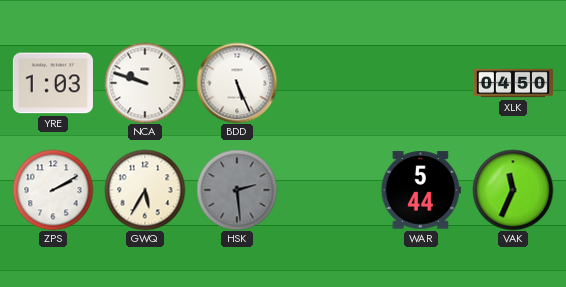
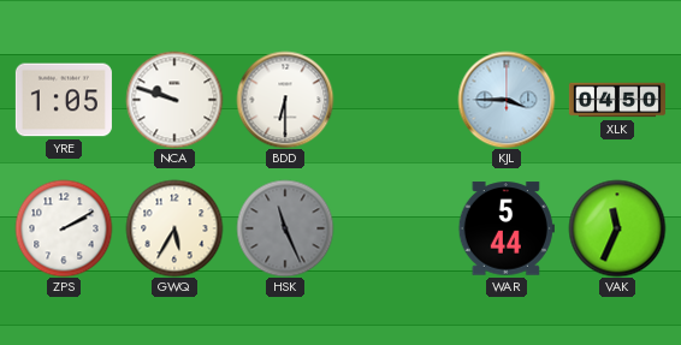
YRE: 1:03 -> 1:05
BDD: 5:26 -> 6:30
KJL: none -> 3:45
HSK: 2:29 -> 11:26
